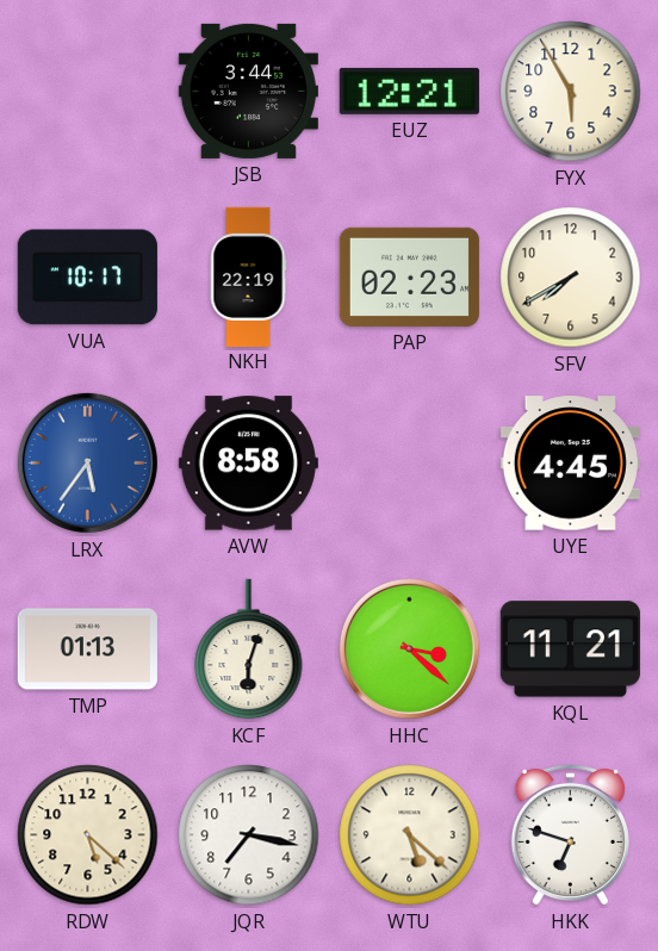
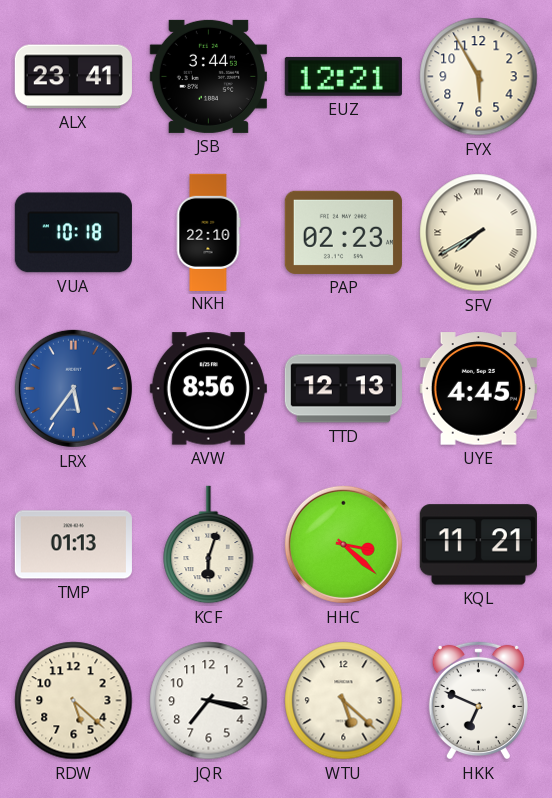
ALX: none -> 23:41
VUA: 10:17 -> 10:18
NKH: 22:19 -> 22:10
SFV numerals: Arabic -> Roman
AVW: 8:58 -> 8:56
TTD: none -> 12:13
HKK: 6:48 -> 6:49
